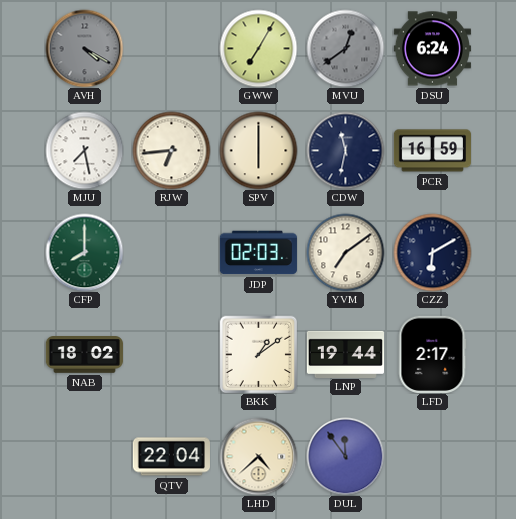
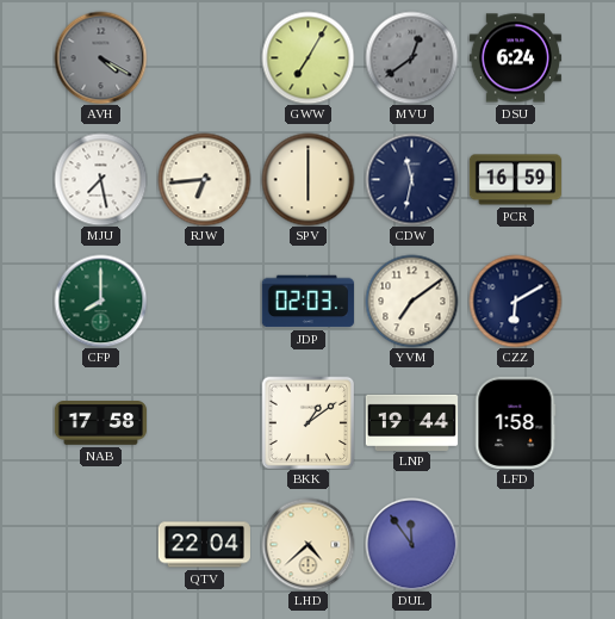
NAB: 18:02 -> 17:58
LFD: 2:17 -> 1:58
